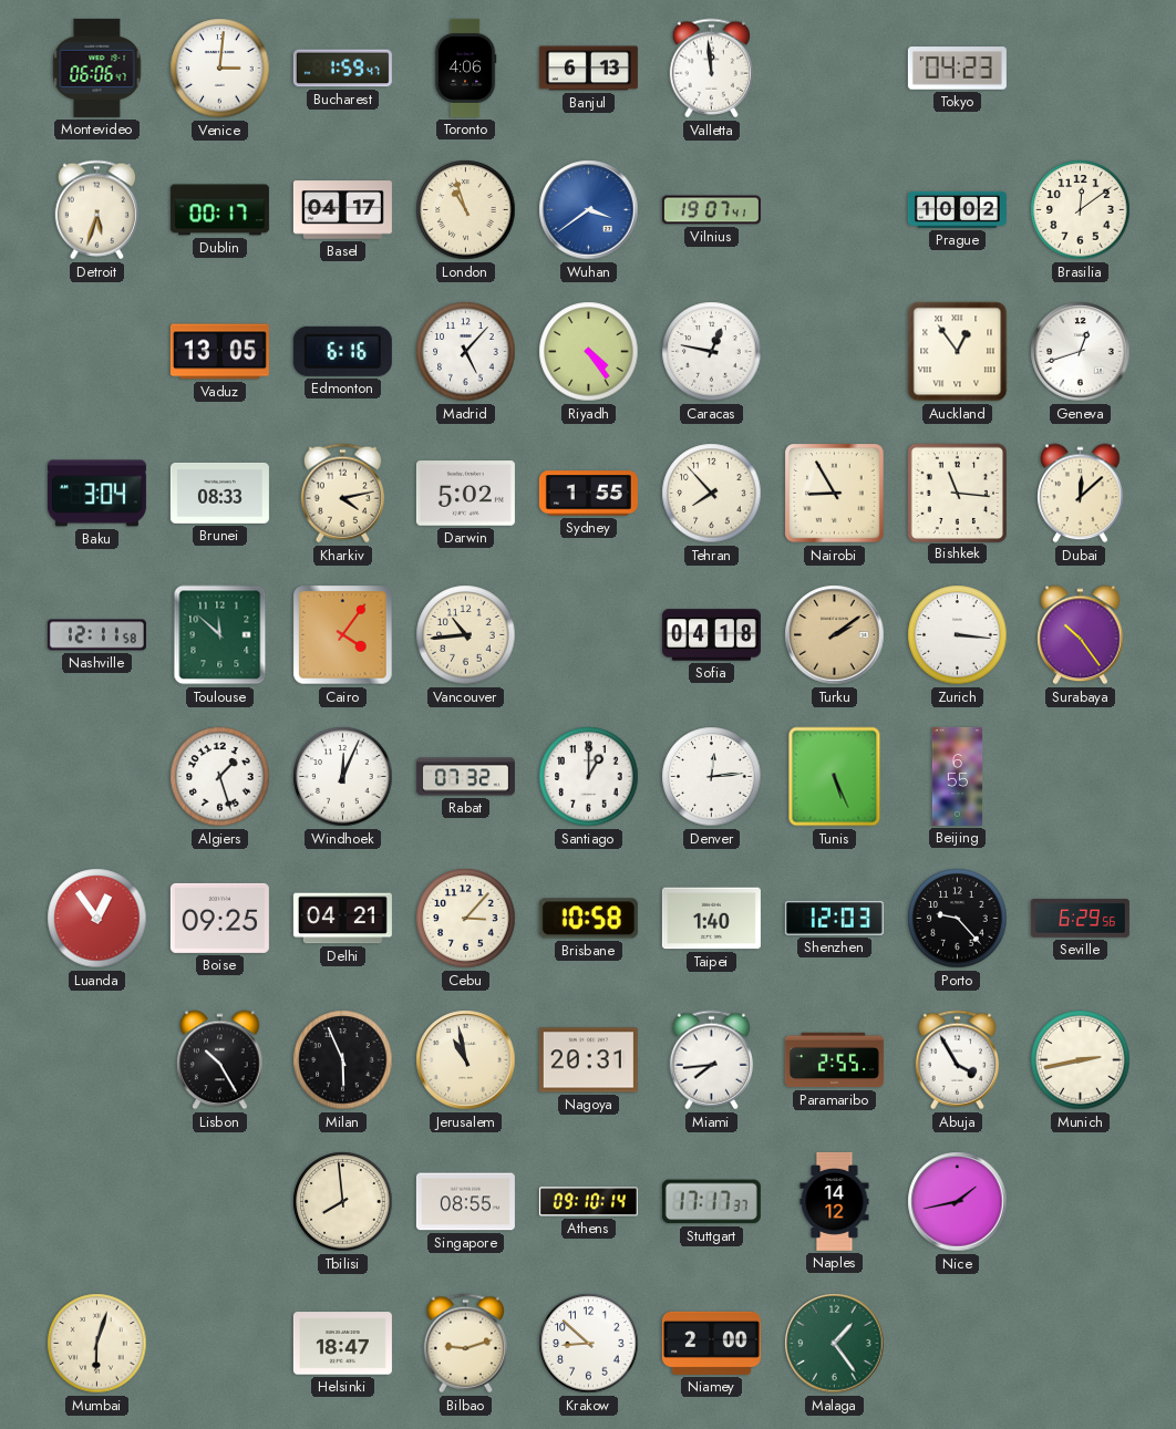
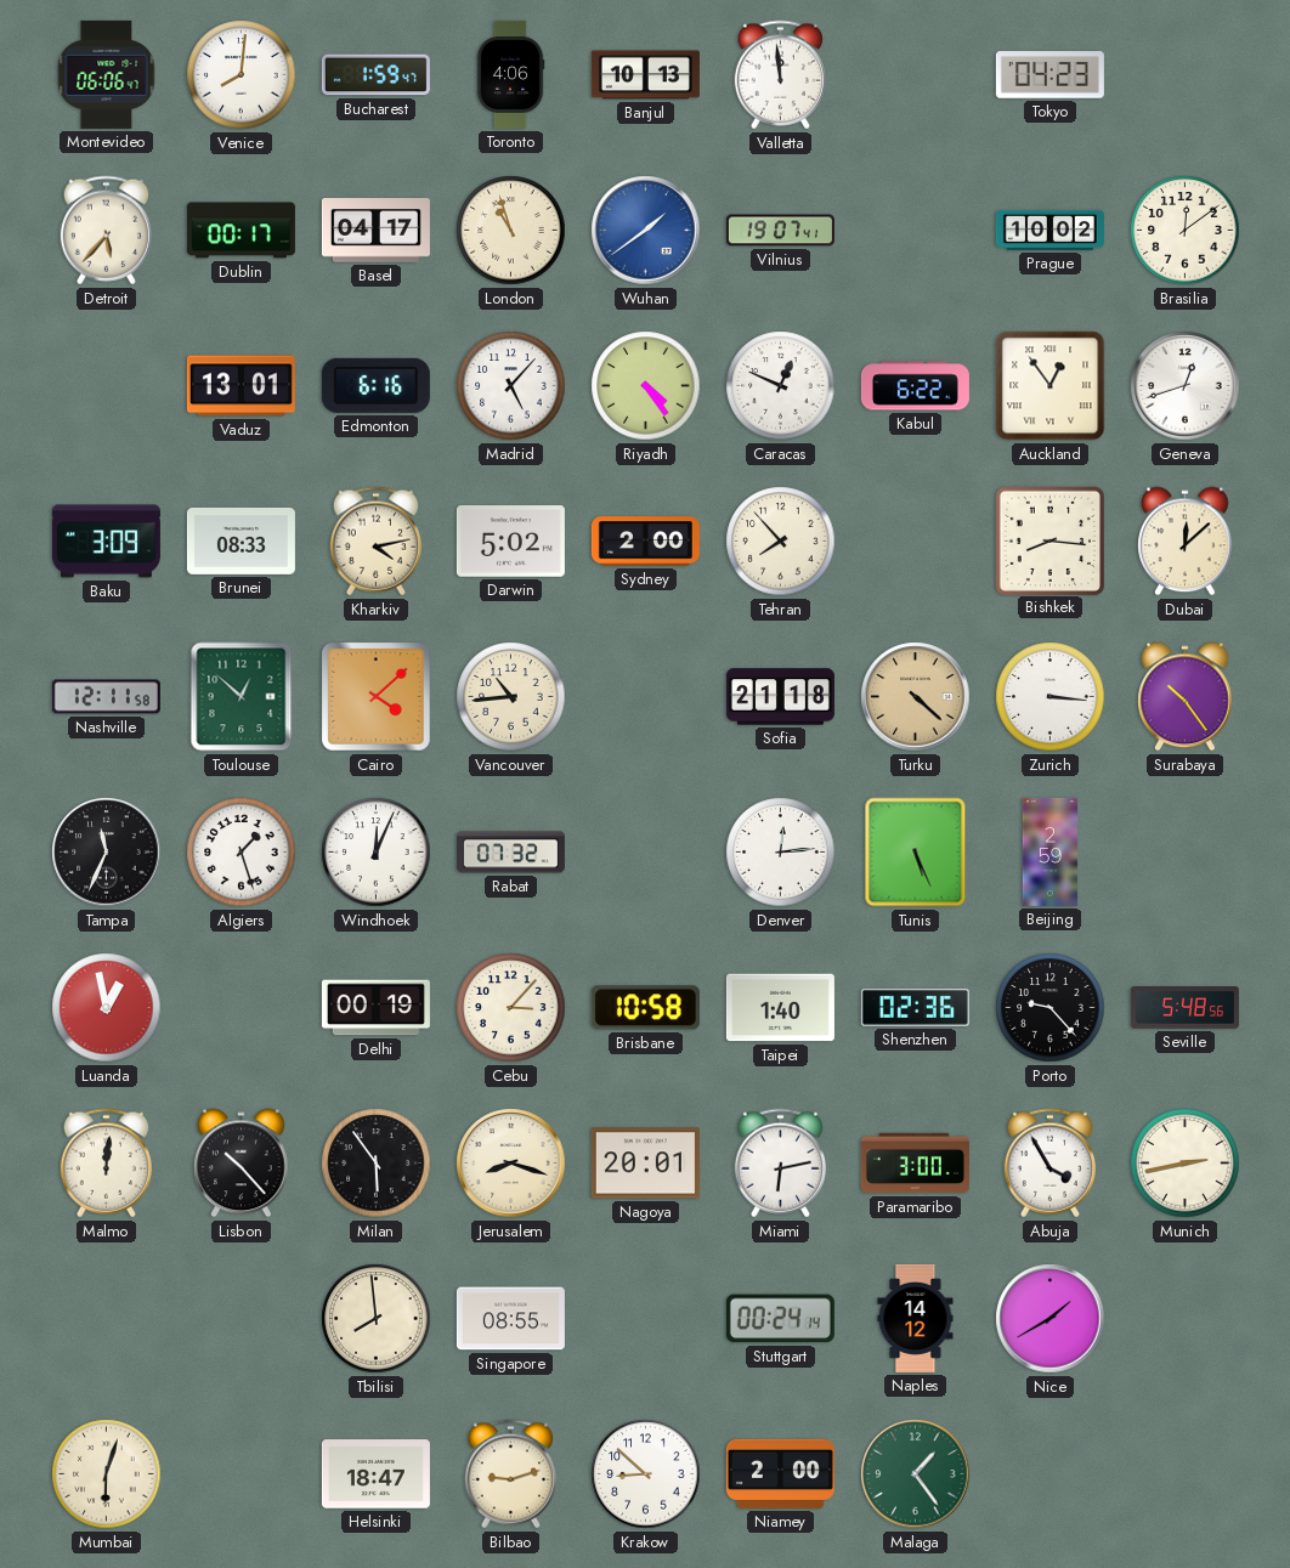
Venice: 3:01 -> 8:01
Banjul: 6:13 -> 10:13
Detroit: 5:33 -> 5:37
Wuhan: 3:39 -> 1:39
Vaduz: 13:05 -> 13:01
Caracas: 12:47 -> 12:49
Kabul: none -> 6:22
Baku: 3:04 -> 3:09
Sydney: 1:55 -> 2:00
Nairobi: 8:55 -> none
Bishkek: 11:16 -> 8:16
Toulouse: 11:52 -> 12:52
Cairo: 4:06 -> 4:08
Sofia: 04:18 -> 21:18
Turku: 2:09 -> 4:22
Tampa: none -> 11:34
Santiago: 1:00 -> none
Beijing: 6:55 -> 2:59
Luanda: 12:54 -> 12:58
Boise: 09:25 -> none
Delhi: 04:21 -> 00:19
Shenzhen: 12:03 -> 02:36
Seville: 6:29 -> 5:48
Malmo: none -> 12:01
Lisbon: 10:25 -> 10:23
Milan: 5:56 -> 5:54
Jerusalem: 10:58 -> 8:18
Nagoya: 20:31 -> 20:01
Miami: 7:44 -> 6:13
Paramaribo: 2:55 -> 3:00
Athens: 09:10 -> none
Stuttgart: 17:17 -> 00:24
Nice: 1:43 -> 1:40
